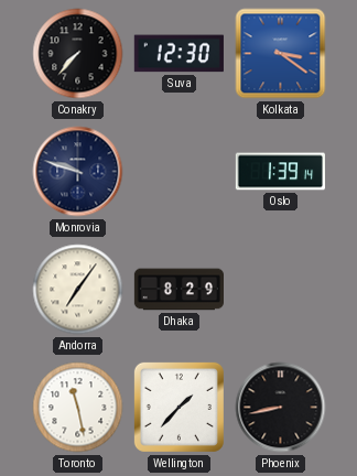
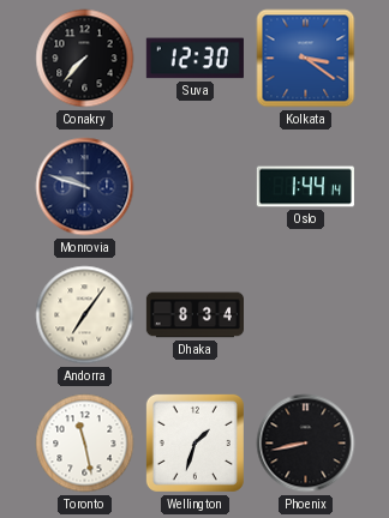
Oslo: 1:39 -> 1:44
Dhaka: 8:29 -> 8:34
Wellington: 1:37 -> 1:33
